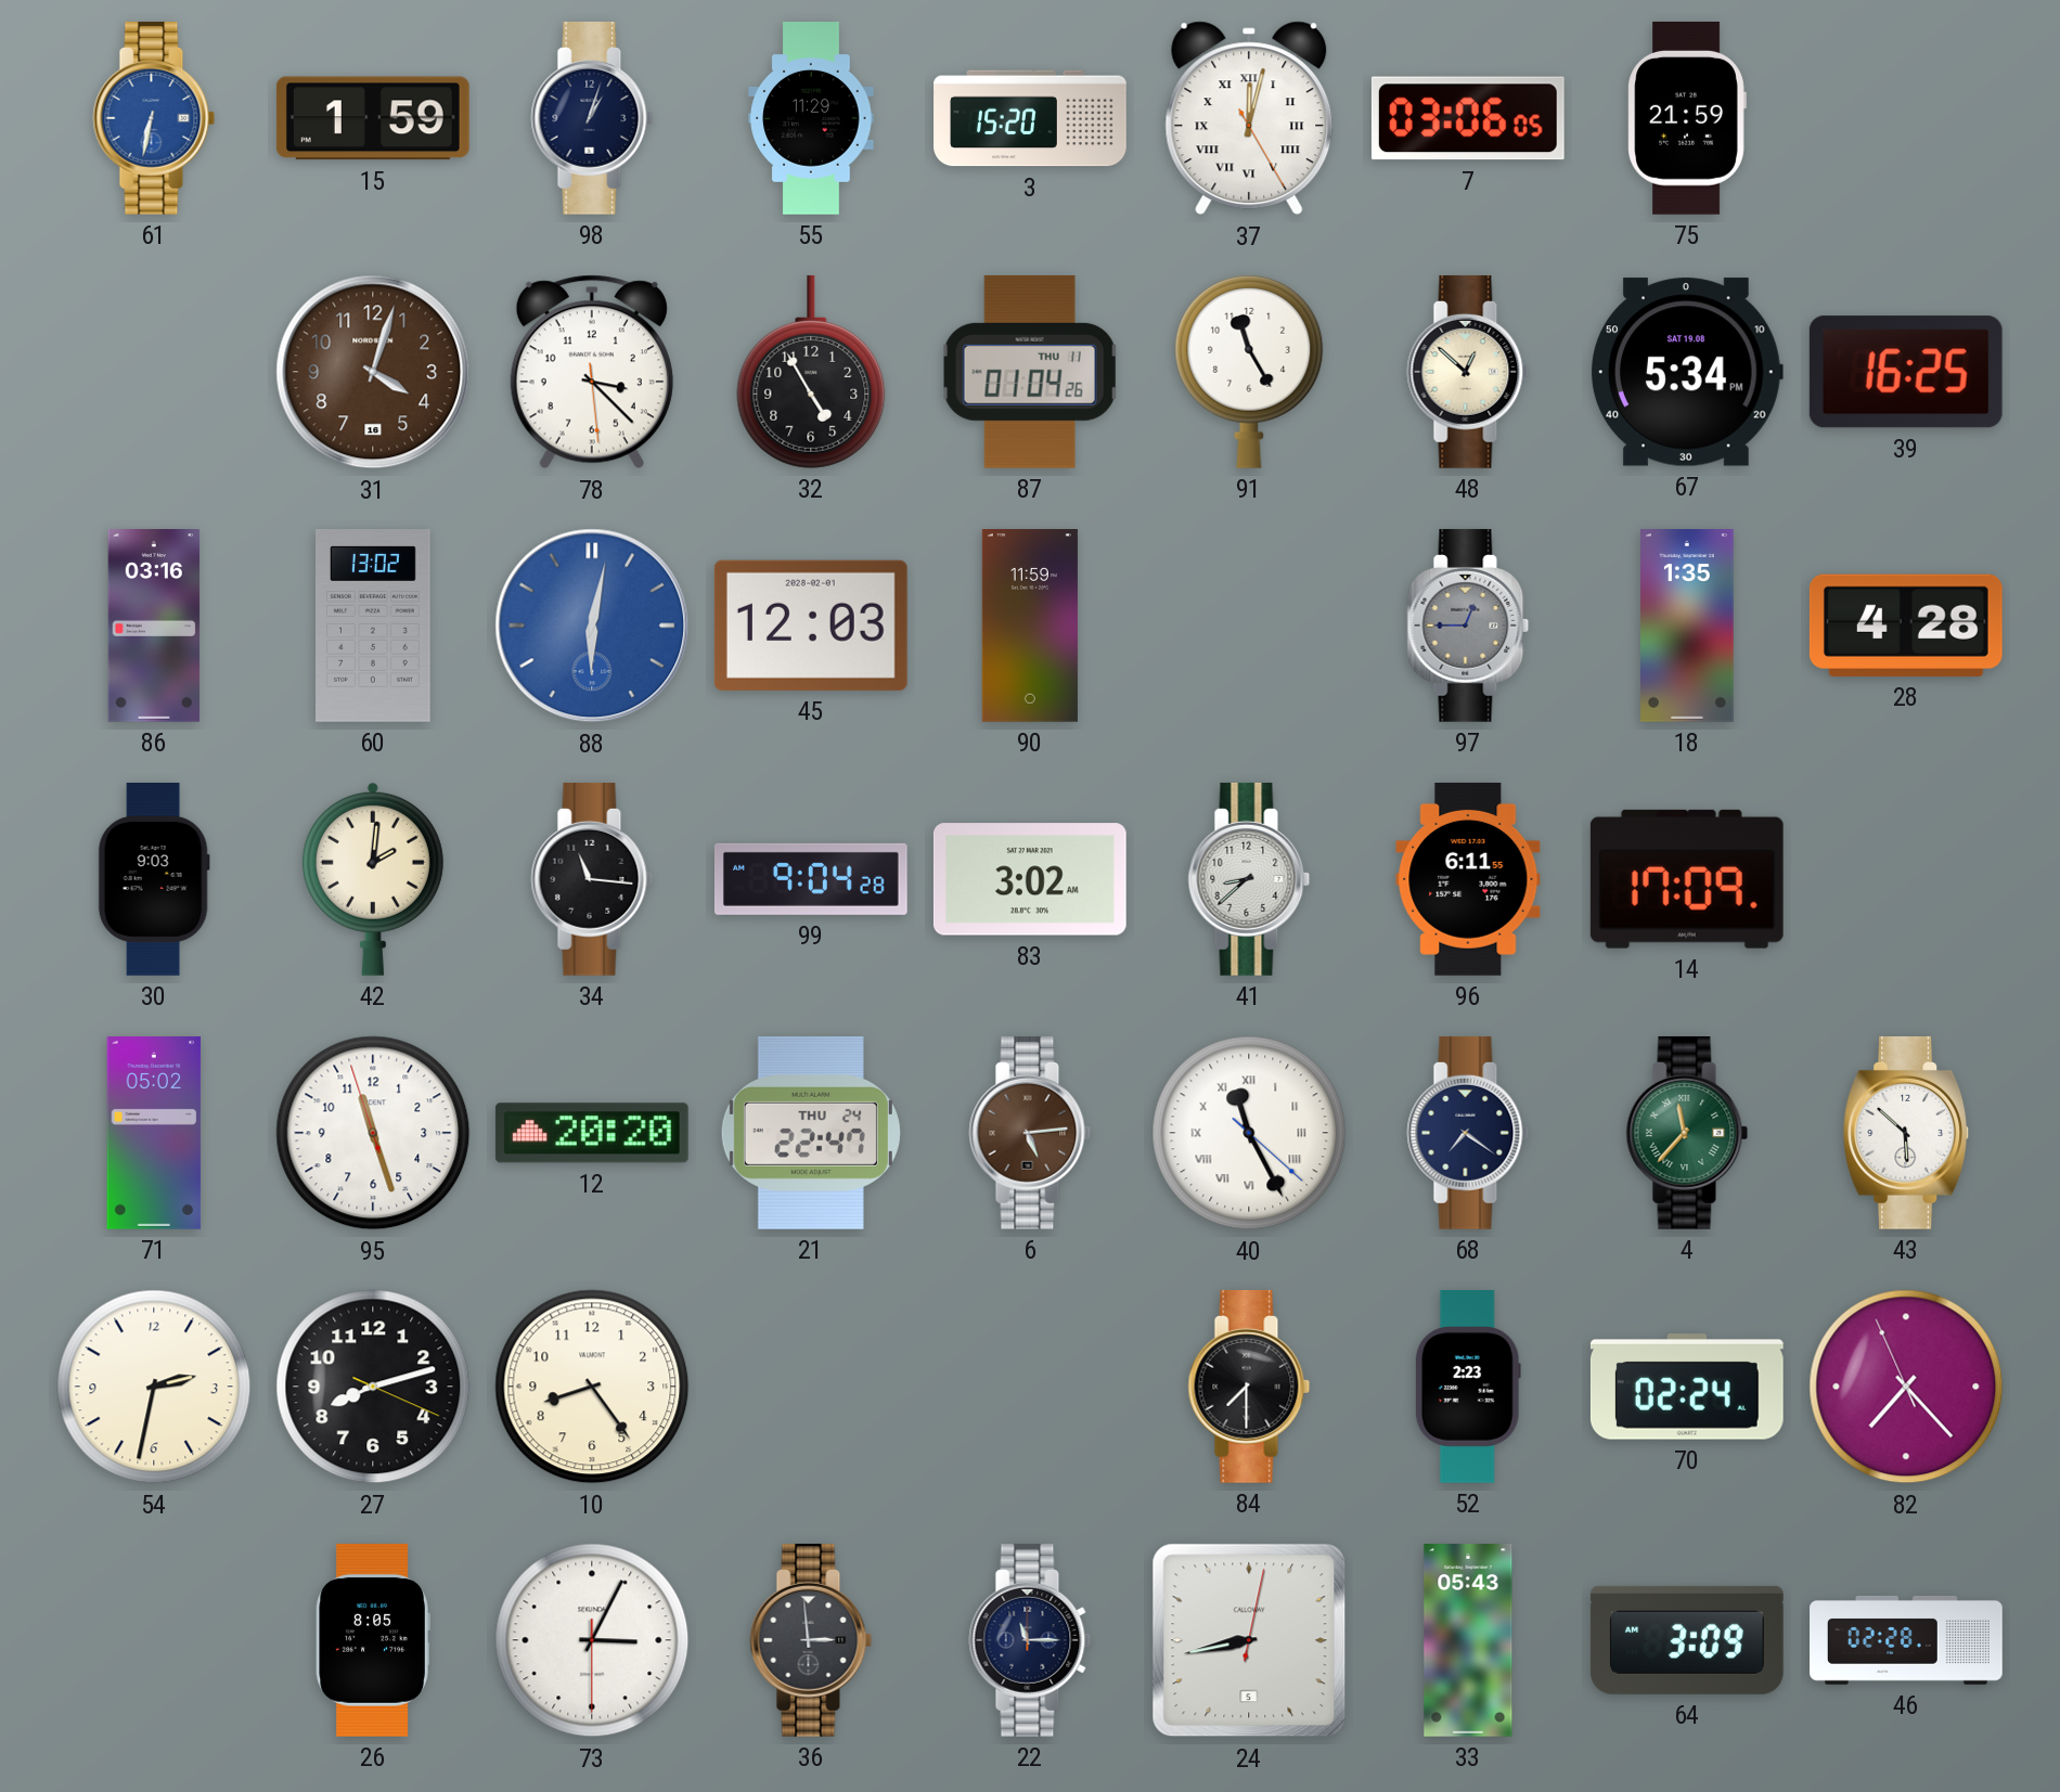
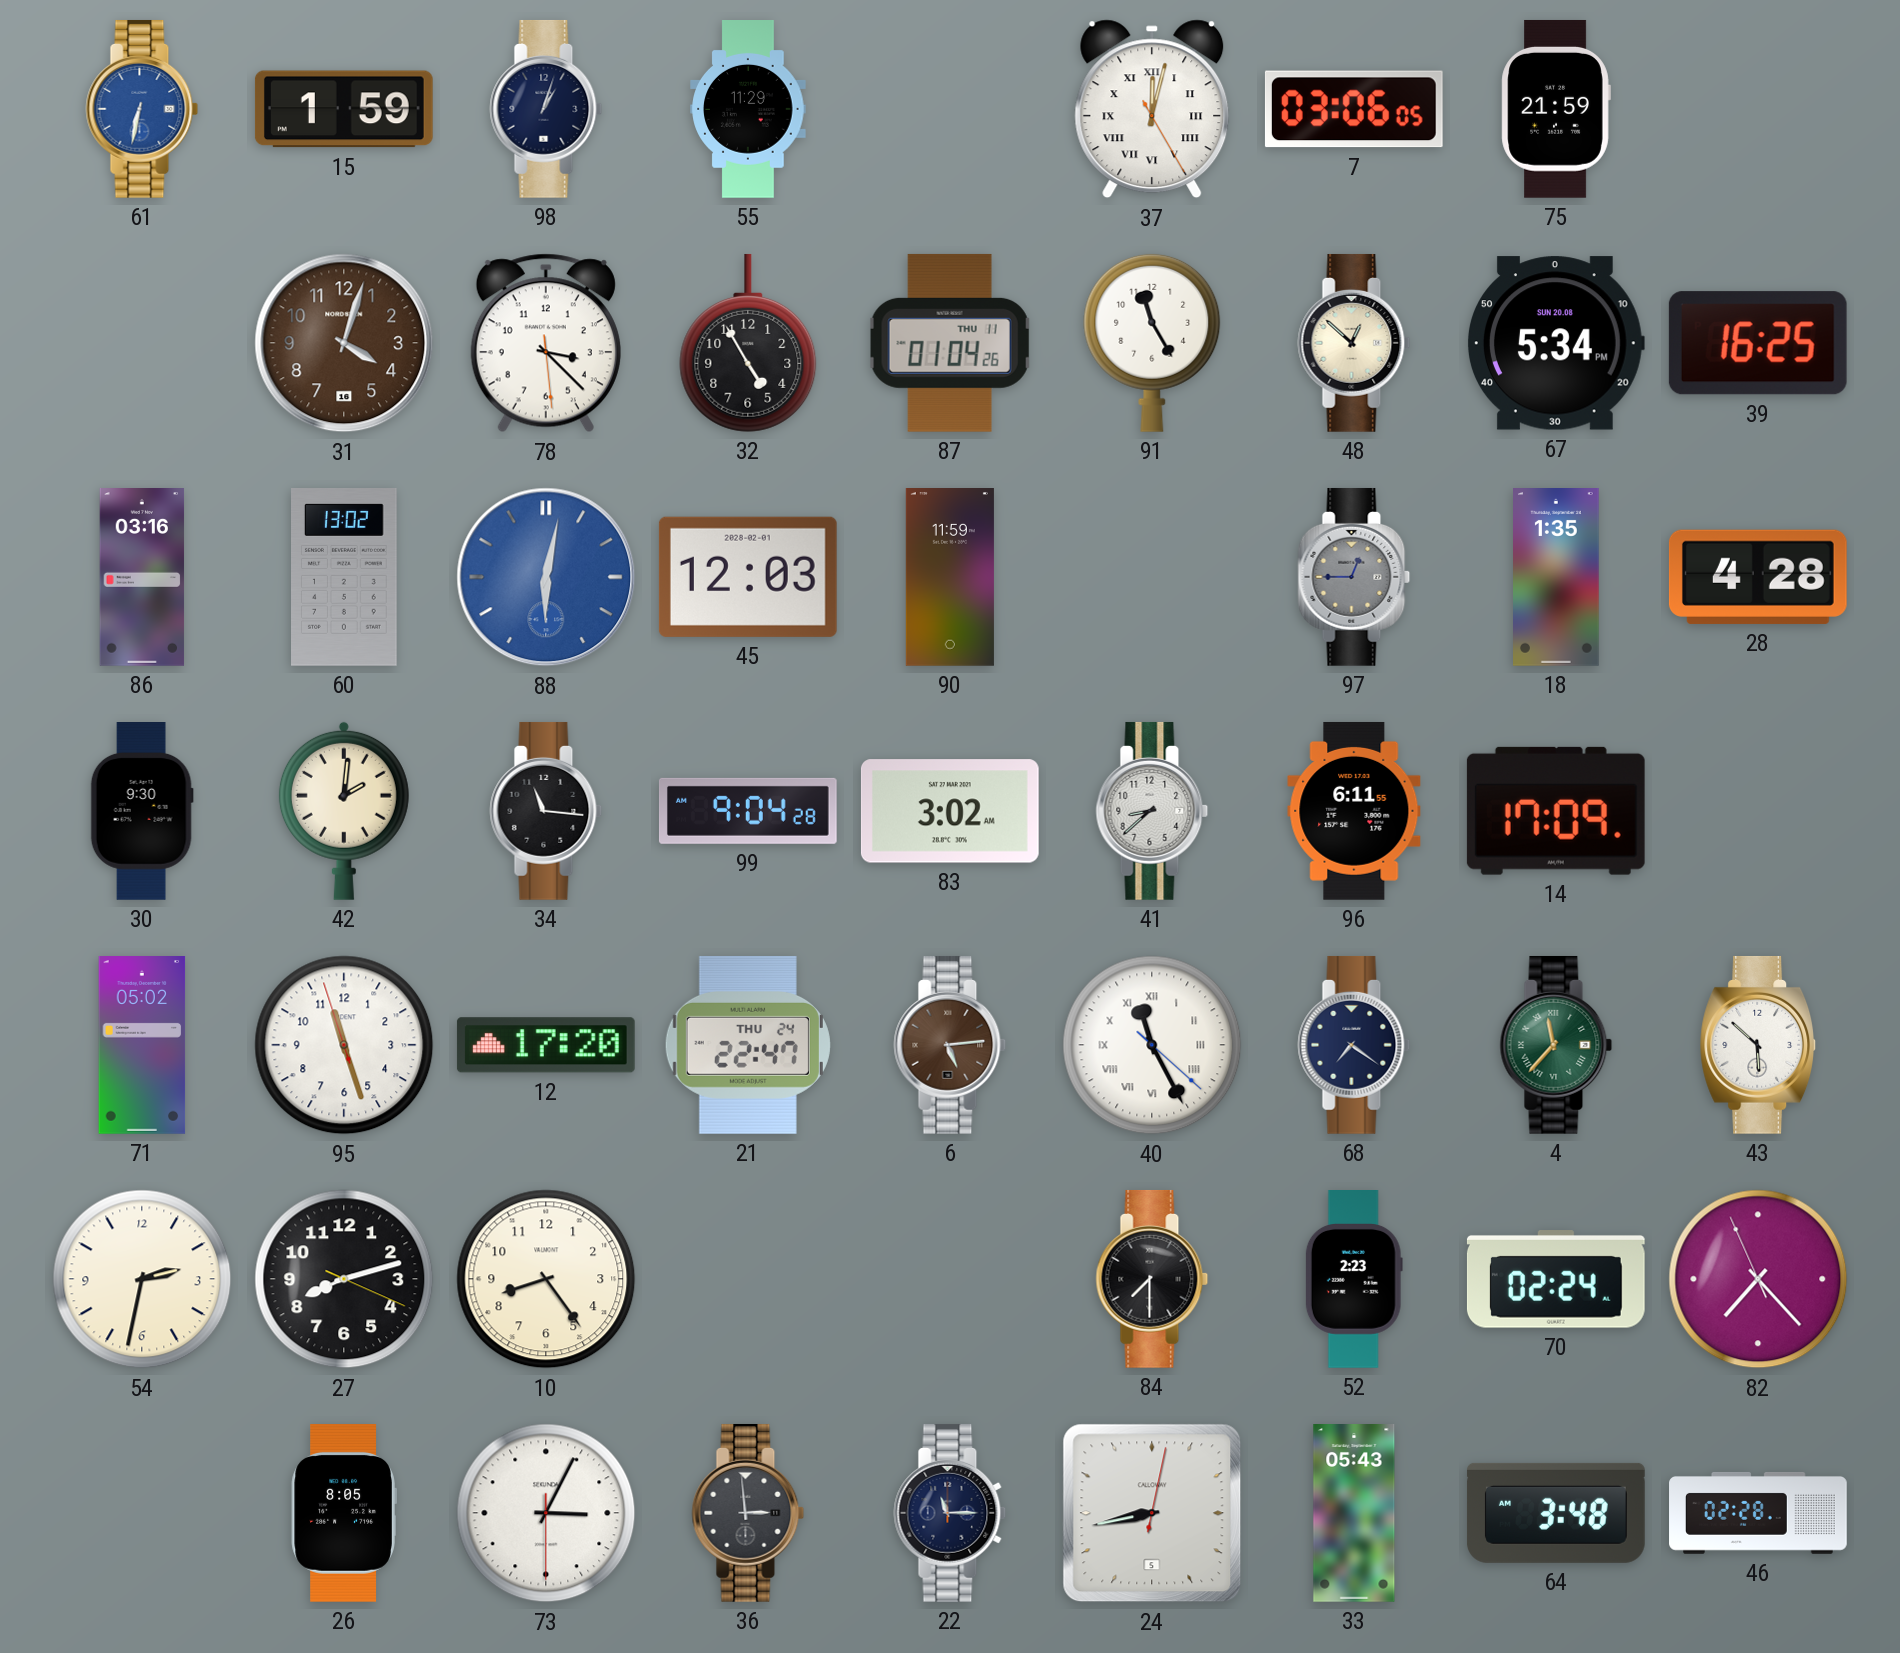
3: 15:20 -> none
67 date: SAT 19.08 -> SUN 20.08
30: 9:03 -> 9:30
12: 20:20 -> 17:20
64: 3:09 -> 3:48
